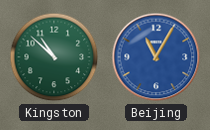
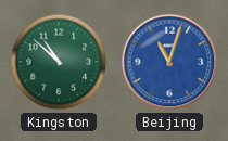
Beijing: 11:05 -> 11:03
